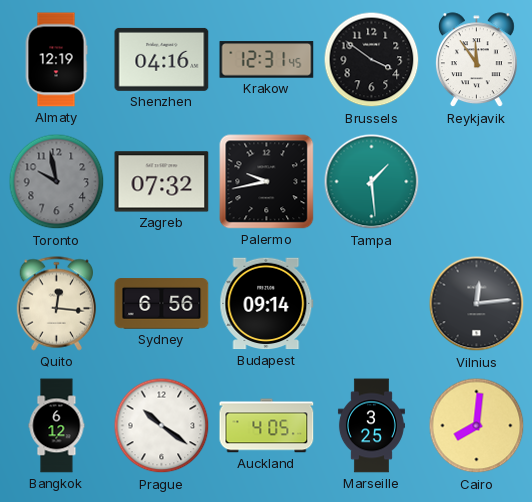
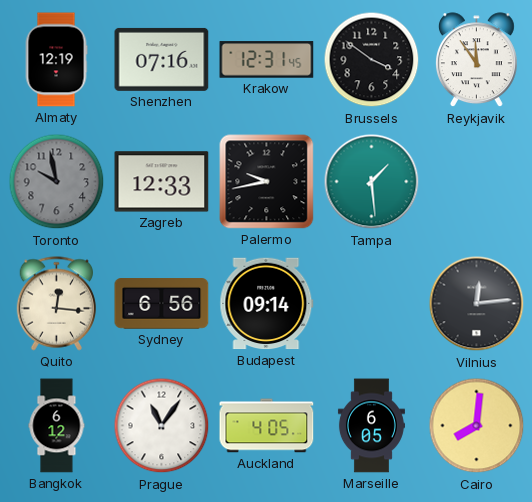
Shenzhen: 04:16 -> 07:16
Zagreb: 07:32 -> 12:33
Prague: 10:21 -> 11:06
Marseille: 3:25 -> 6:05
